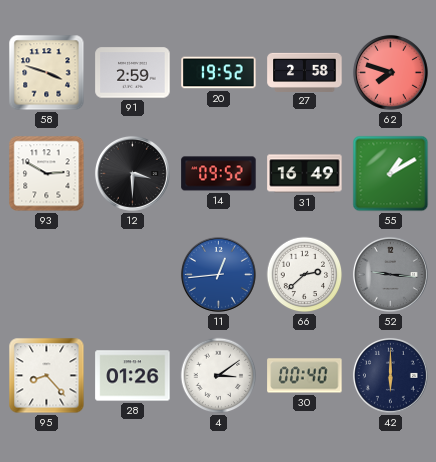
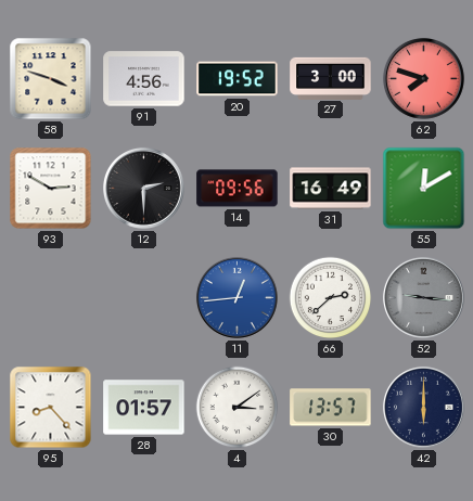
91: 2:59 -> 4:56
27: 2:58 -> 3:00
12: 3:30 -> 2:30
14: 09:52 -> 09:56
55: 1:10 -> 12:10
28: 01:26 -> 01:57
30: 00:40 -> 13:57
